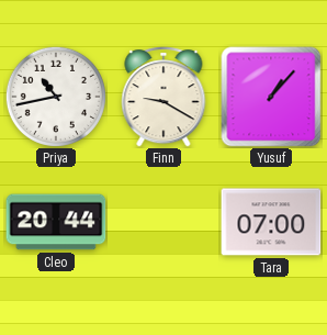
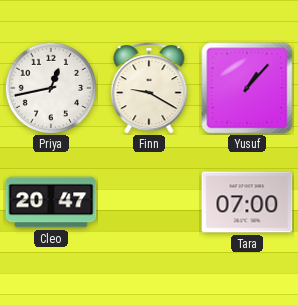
Priya: 10:43 -> 12:43
Cleo: 20:44 -> 20:47
